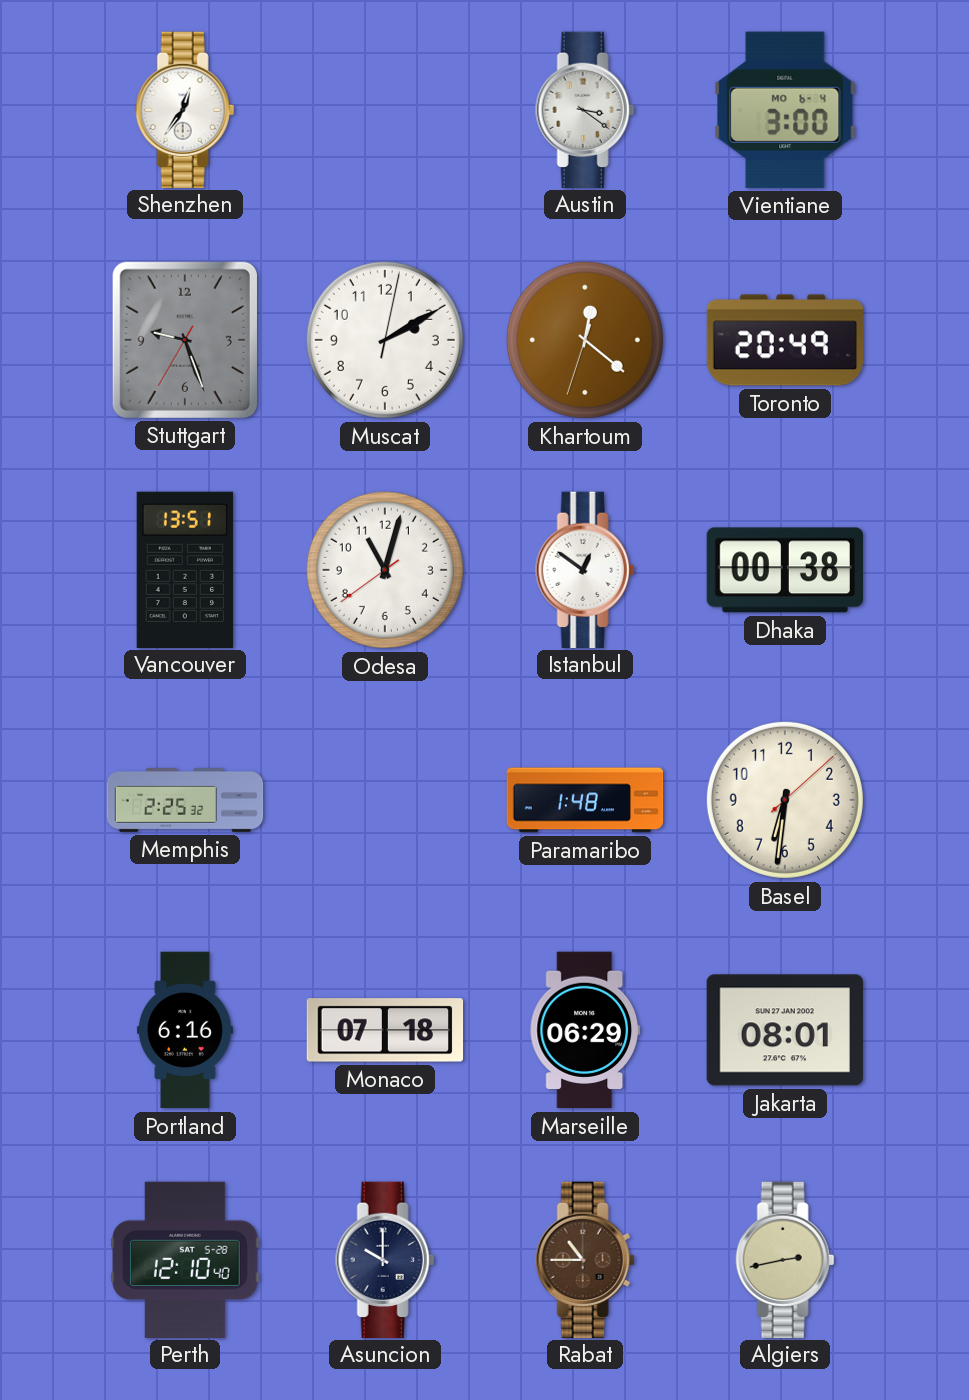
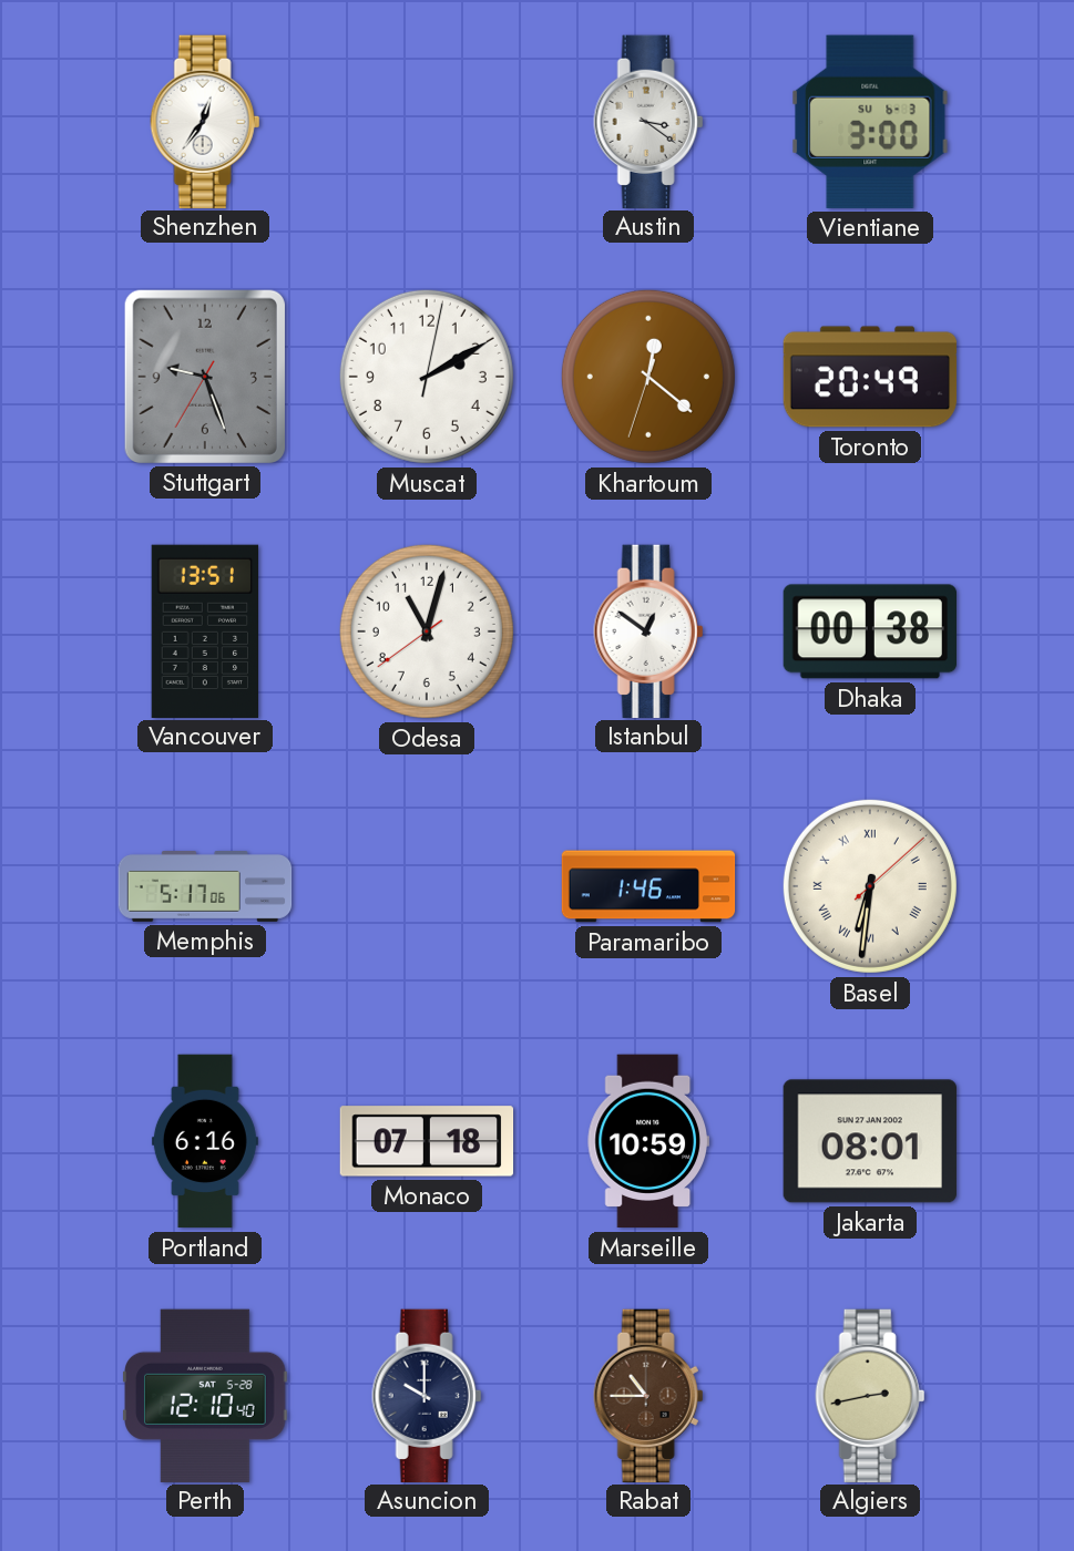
Vientiane date: MO 6-4 -> SU 6-3
Memphis: 2:25 -> 5:17
Paramaribo: 1:48 -> 1:46
Basel numerals: Arabic -> Roman
Marseille: 06:29 -> 10:59
